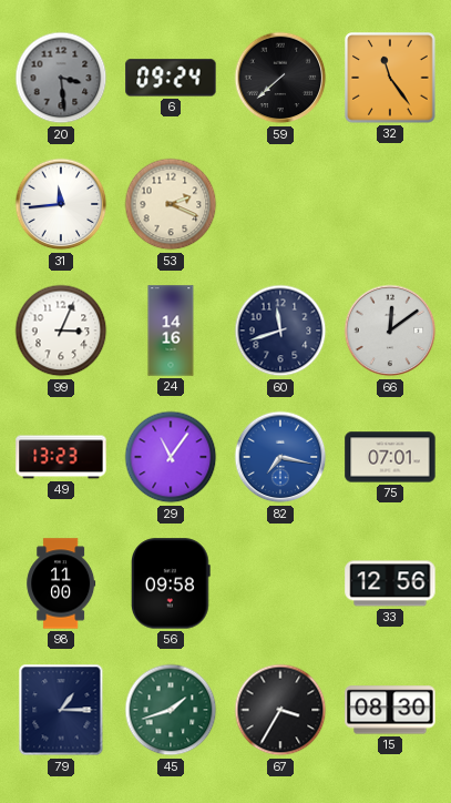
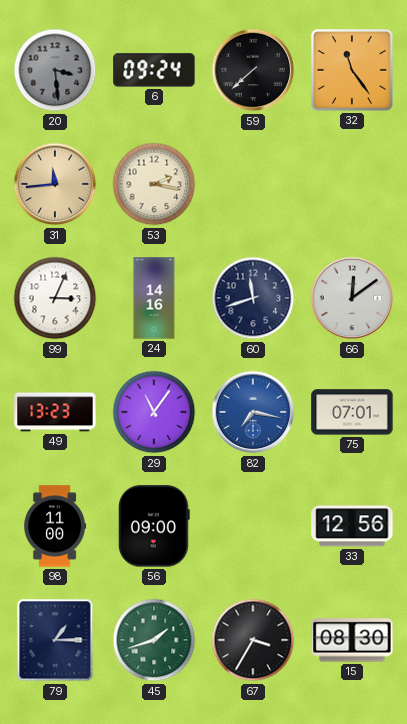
31 dial: white -> champagne
53: 2:19 -> 2:17
56: 09:58 -> 09:00
